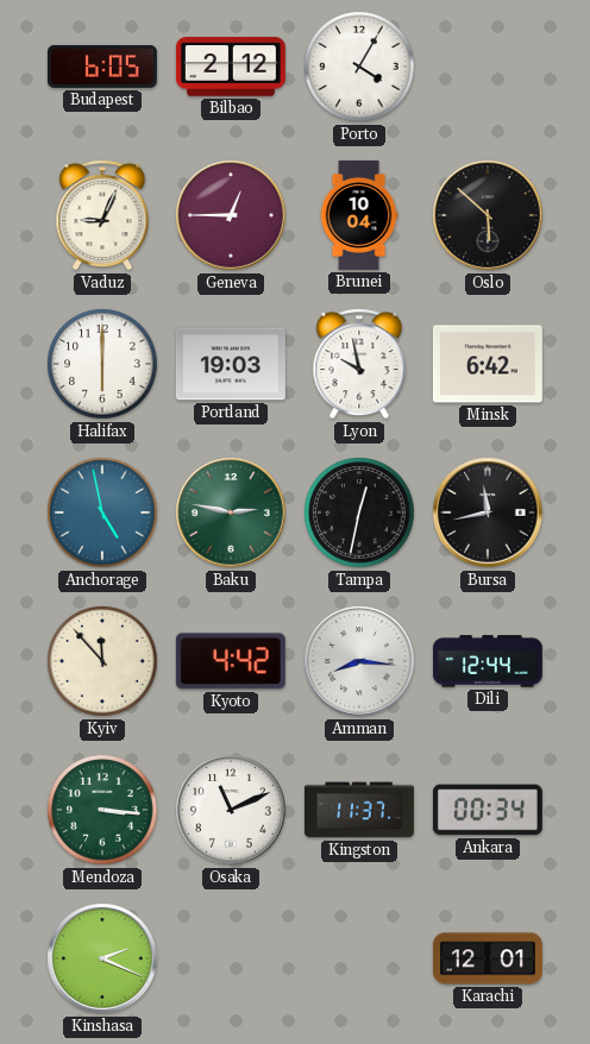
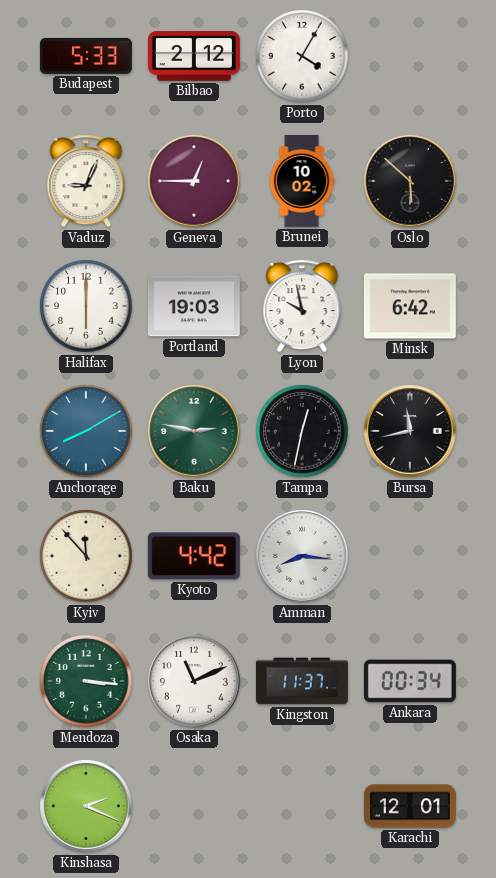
Budapest: 6:05 -> 5:33
Brunei: 10:04 -> 10:02
Anchorage: 4:58 -> 8:10
Dili: 12:44 -> none
